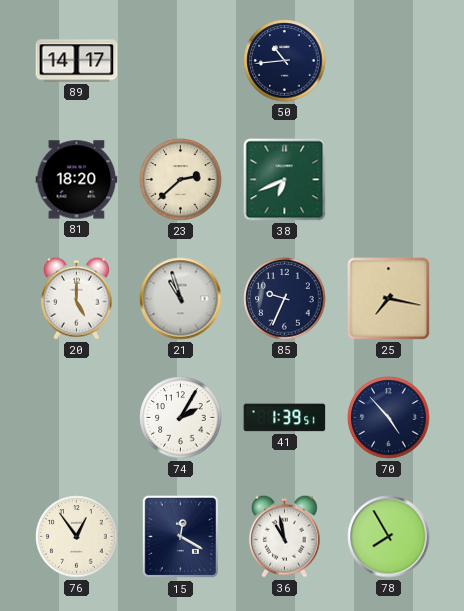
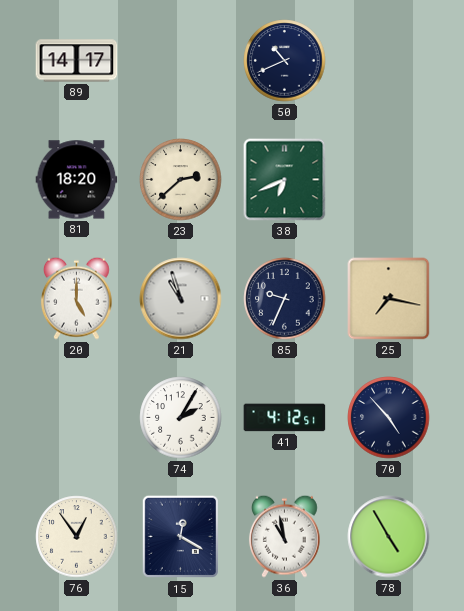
50: 10:44 -> 10:41
41: 1:39 -> 4:12
78: 7:55 -> 4:55
